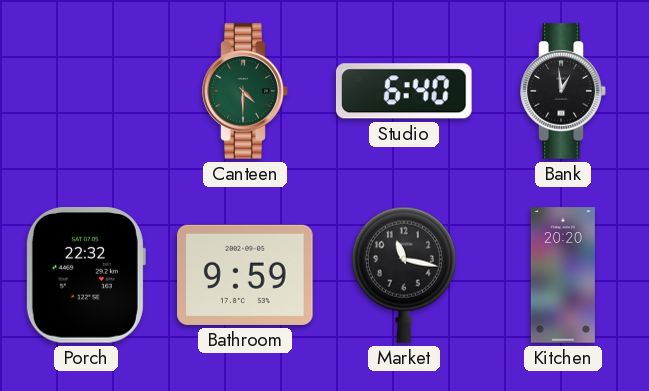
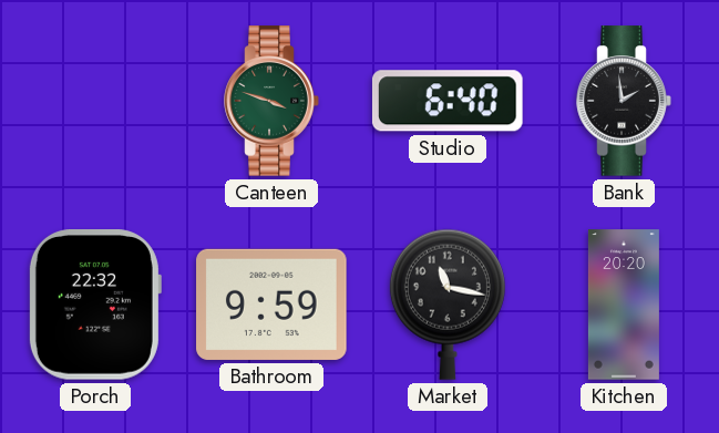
Canteen: 4:30 -> 3:48
Bank: 12:59 -> 1:59
